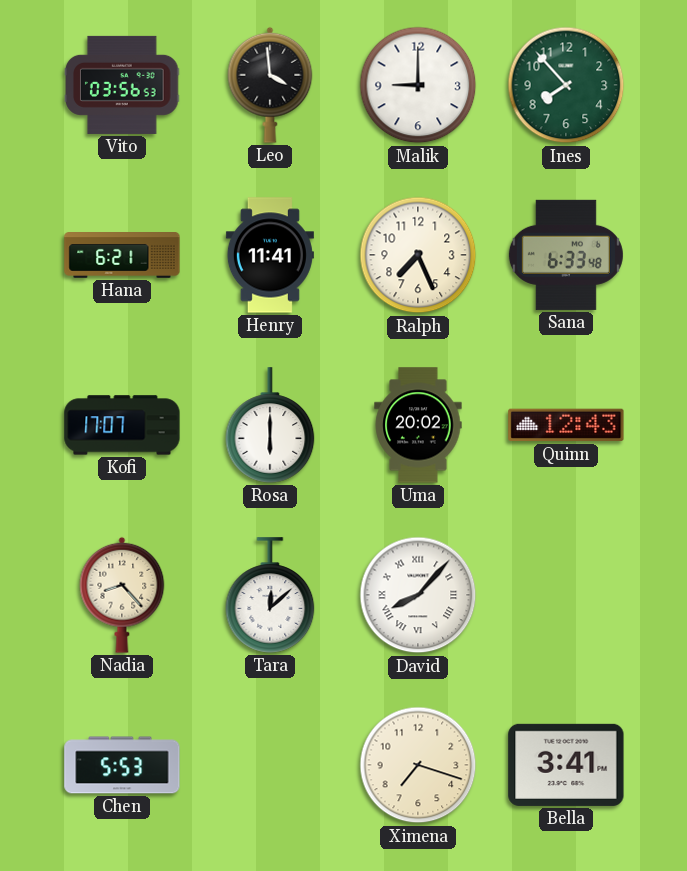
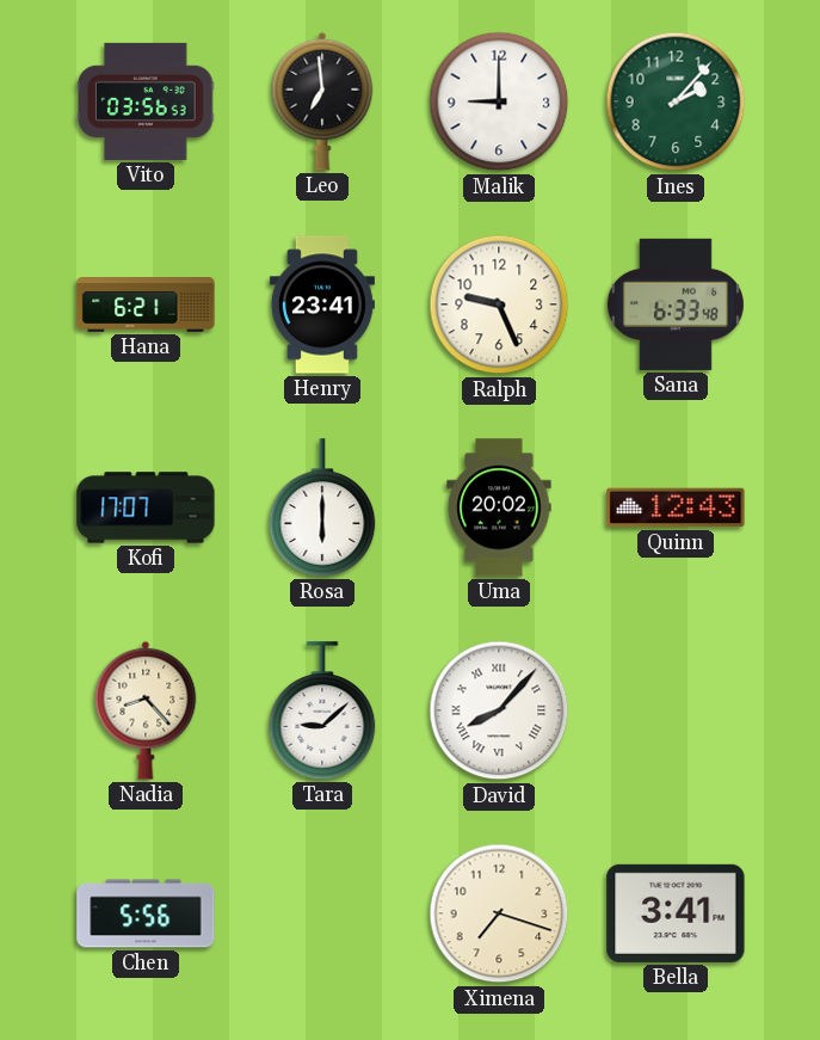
Leo: 3:59 -> 6:59
Ines: 7:53 -> 2:07
Henry: 11:41 -> 23:41
Ralph: 7:26 -> 9:26
Tara: 12:08 -> 9:08
Chen: 5:53 -> 5:56
